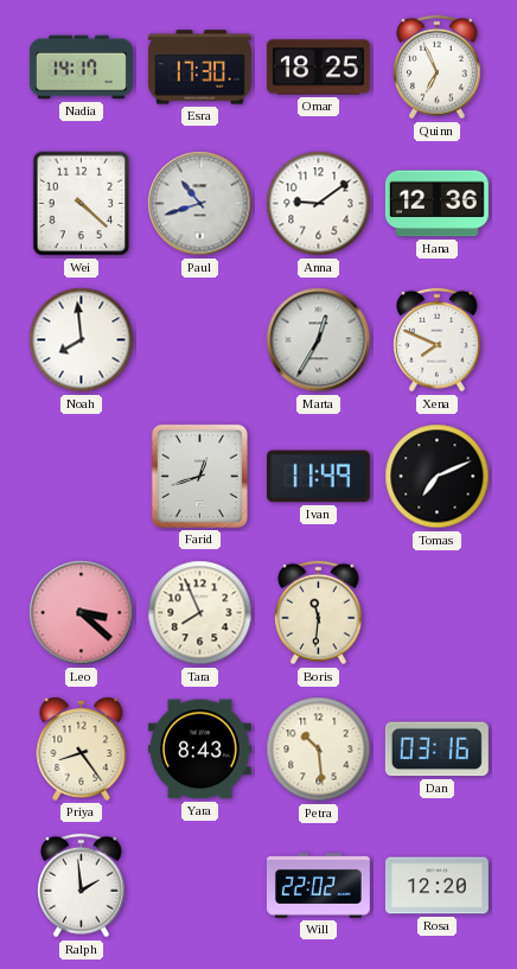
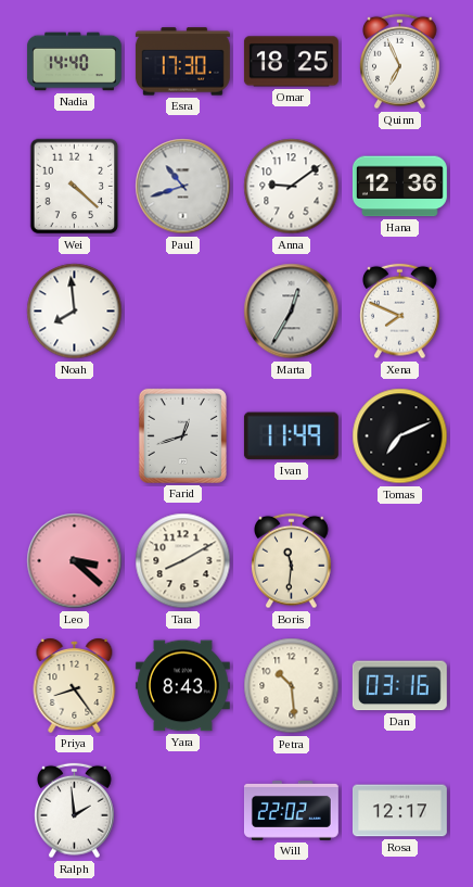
Nadia: 14:17 -> 14:40
Tara: 7:56 -> 8:10
Rosa: 12:20 -> 12:17
